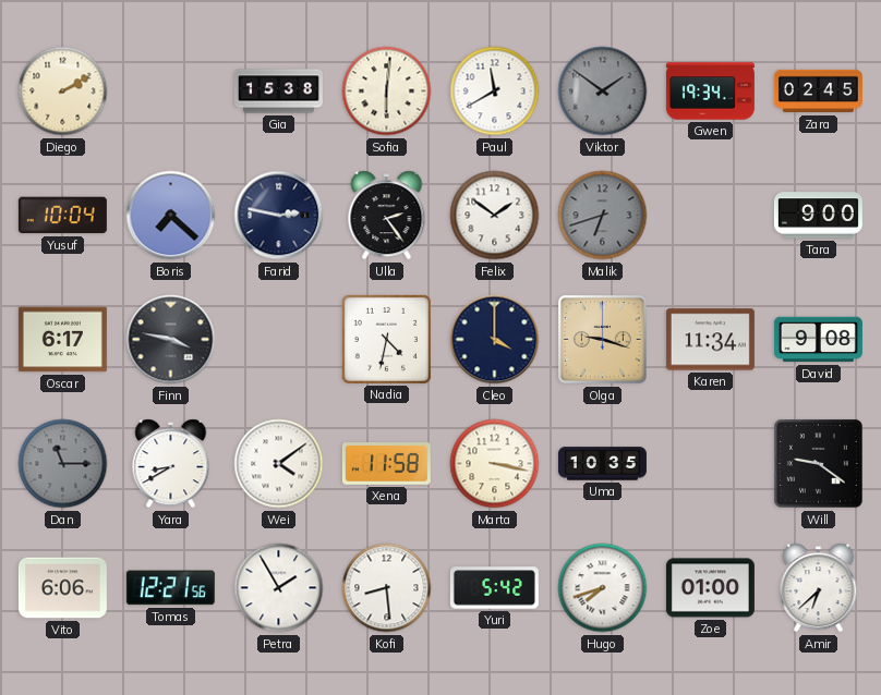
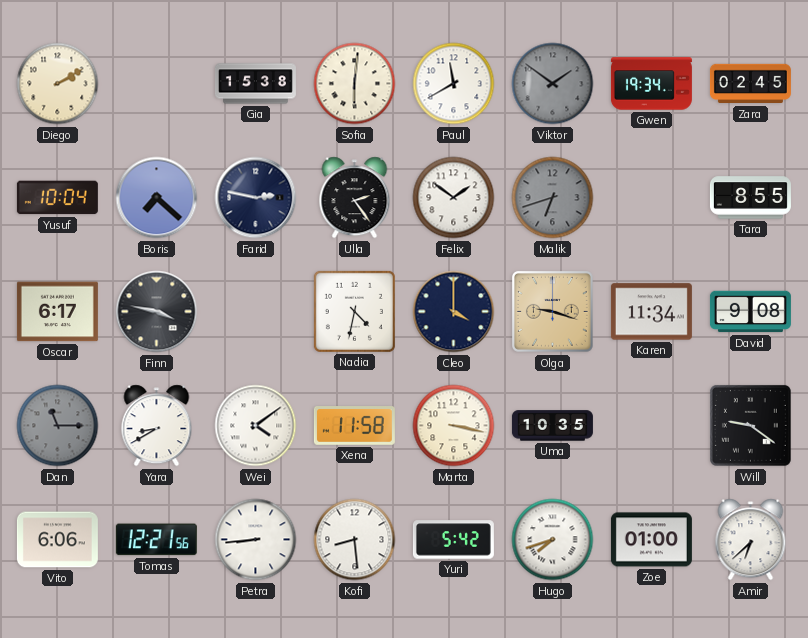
Tara: 9:00 -> 8:55
Petra: 1:55 -> 8:44
